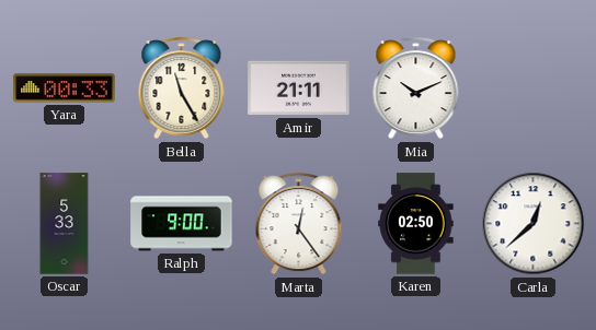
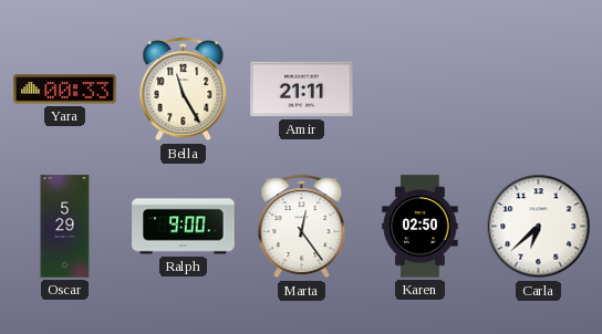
Mia: 10:11 -> none
Oscar: 5:33 -> 5:29
Carla: 12:38 -> 6:38
